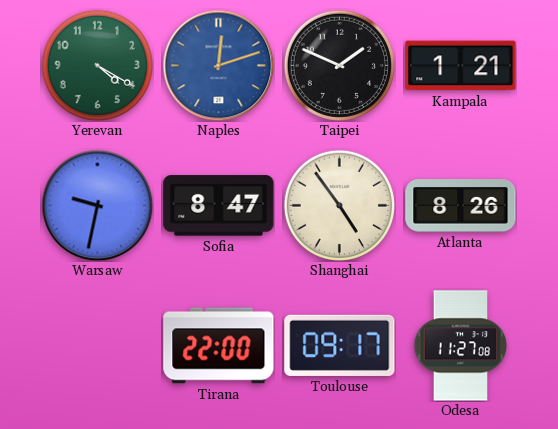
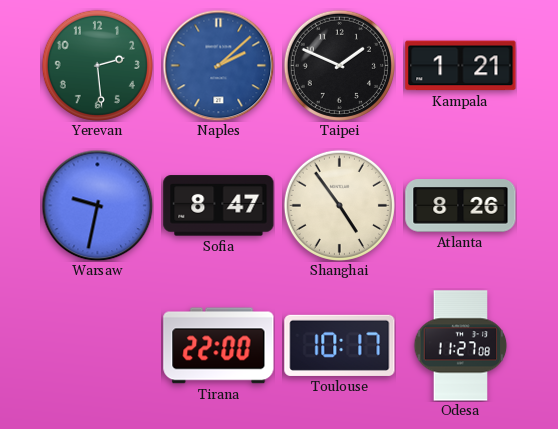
Yerevan: 4:20 -> 2:29
Naples: 12:12 -> 2:08
Toulouse: 09:17 -> 10:17
